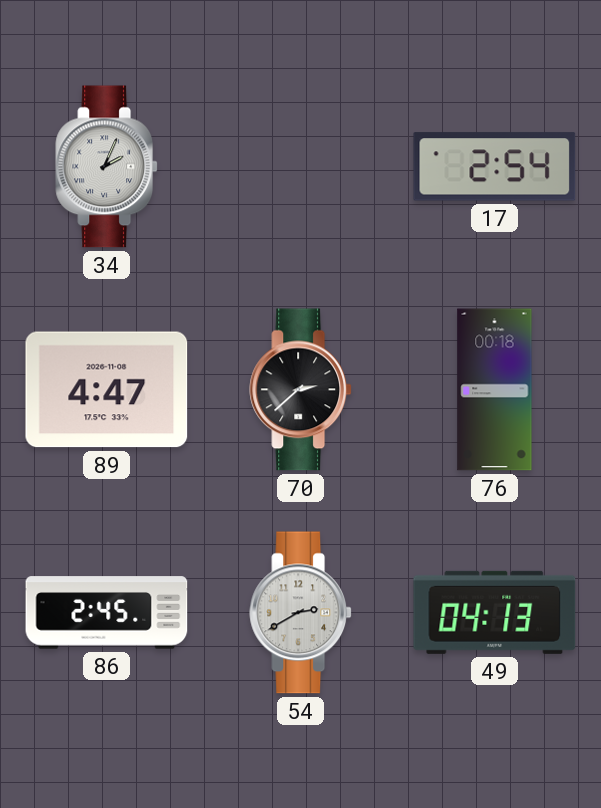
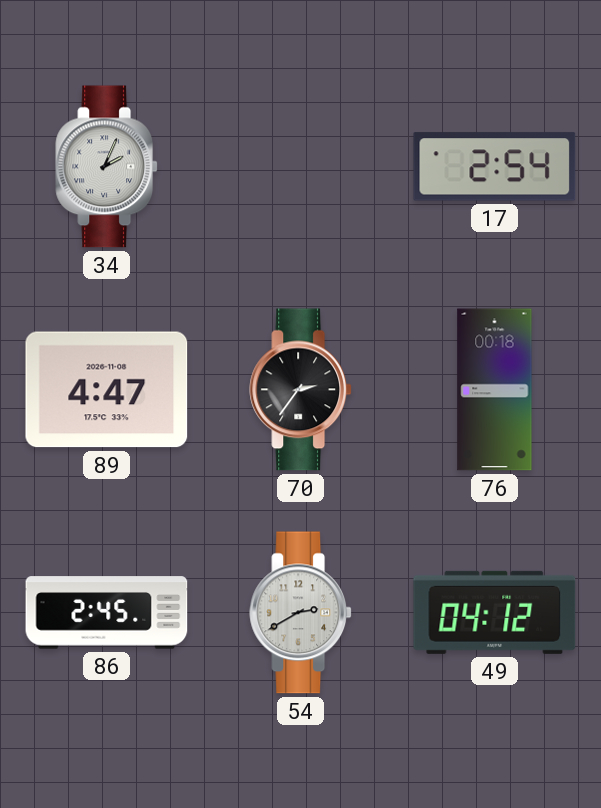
70: 2:38 -> 2:36
49: 04:13 -> 04:12
